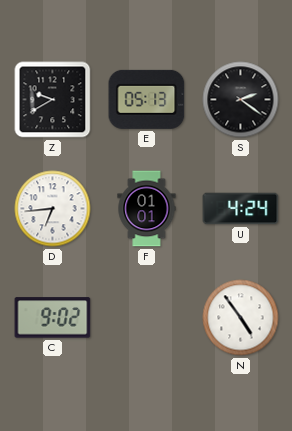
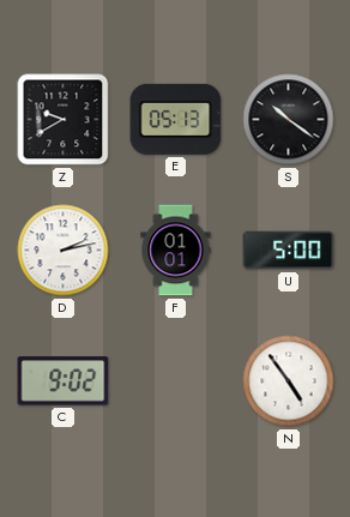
S: 2:21 -> 10:21
D: 6:44 -> 2:13
U: 4:24 -> 5:00
